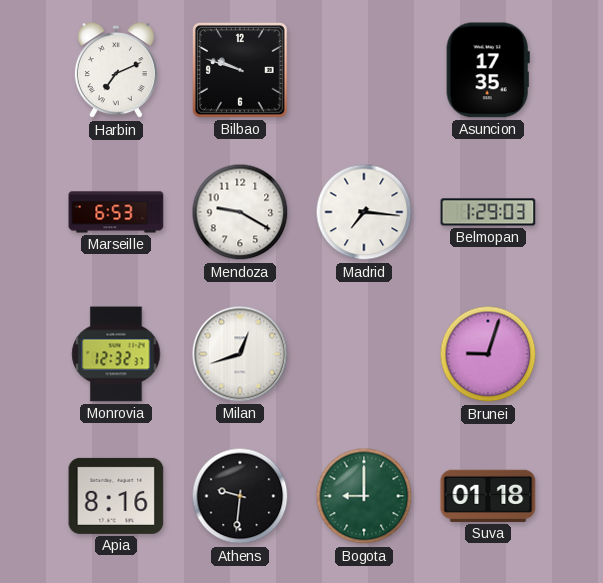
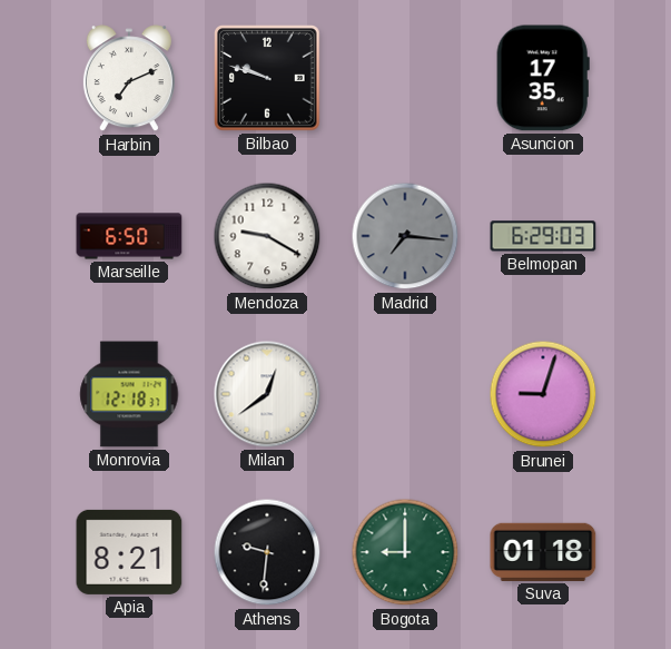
Marseille: 6:53 -> 6:50
Madrid dial: white -> grey
Belmopan: 1:29 -> 6:29
Monrovia: 12:32 -> 12:18
Milan: 12:42 -> 12:39
Apia: 8:16 -> 8:21
